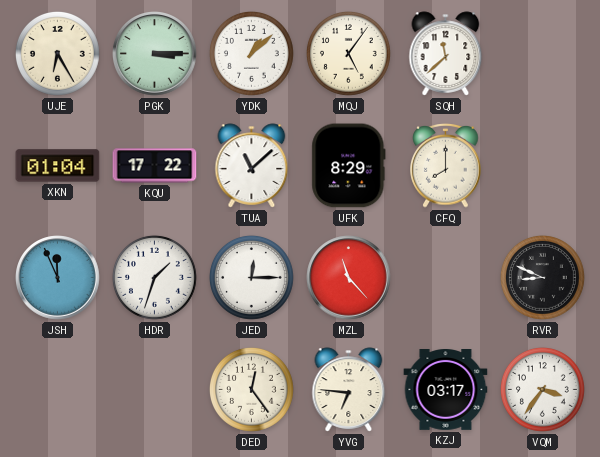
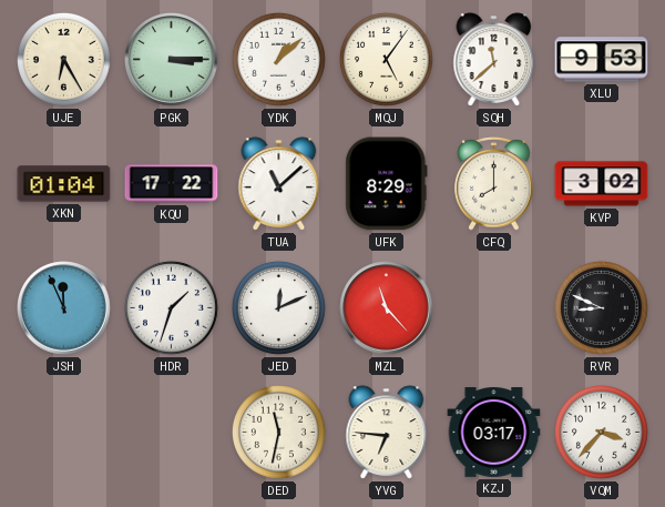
XLU: none -> 9:53
KVP: none -> 3:02
JED: 12:15 -> 12:11
DED: 12:24 -> 11:32
VQM: 3:36 -> 3:37
